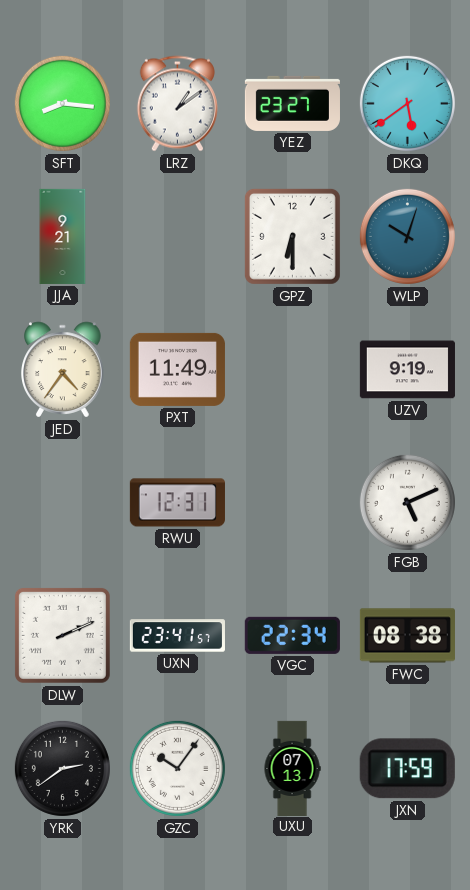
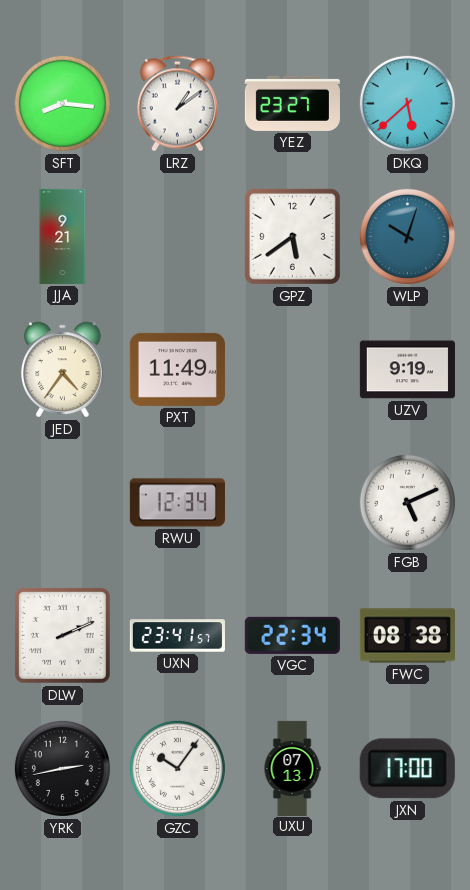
DKQ: 5:39 -> 5:38
GPZ: 6:30 -> 5:39
RWU: 12:31 -> 12:34
YRK: 2:39 -> 2:43
JXN: 17:59 -> 17:00
